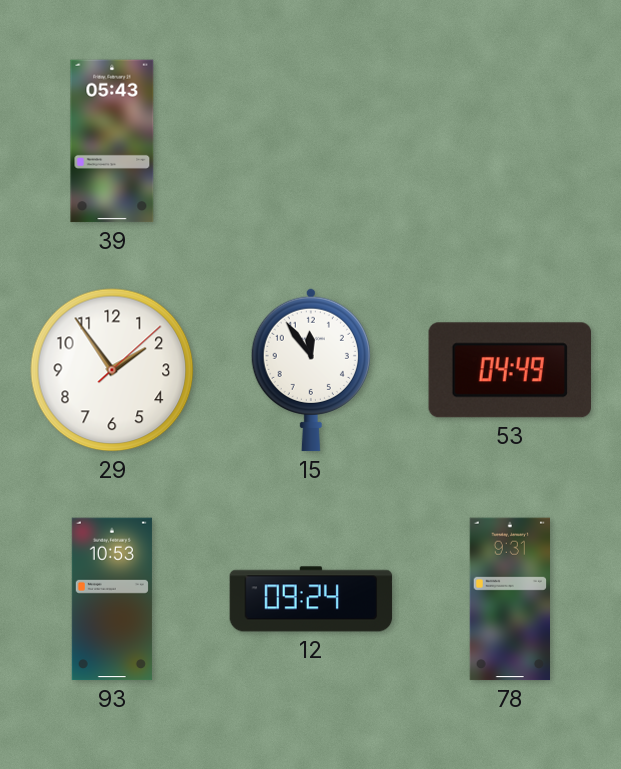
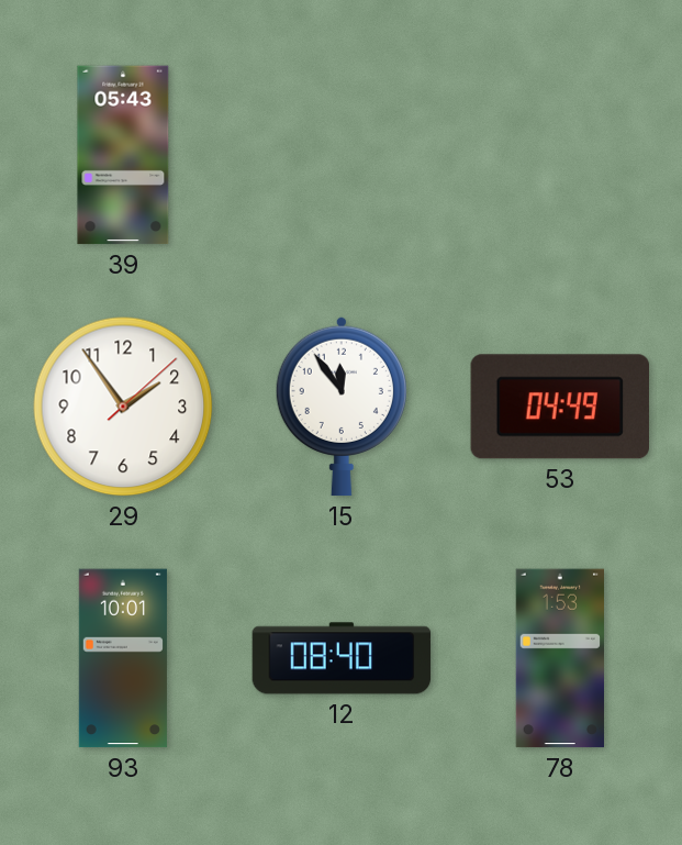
93: 10:53 -> 10:01
12: 09:24 -> 08:40
78: 9:31 -> 1:53
